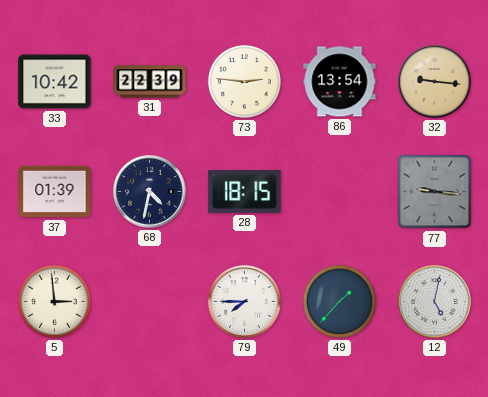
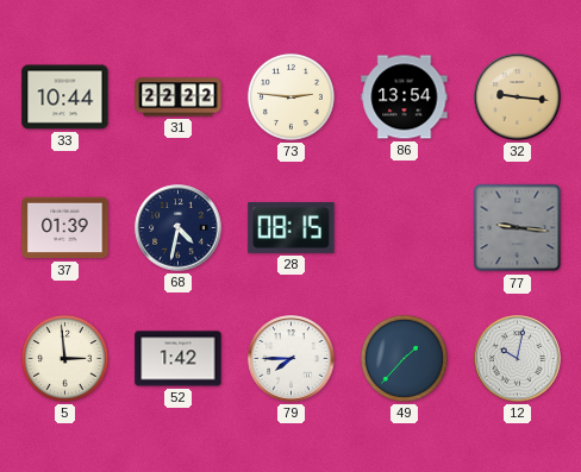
33: 10:42 -> 10:44
31: 22:39 -> 22:22
28: 18:15 -> 08:15
52: none -> 1:42
12: 5:02 -> 10:02
